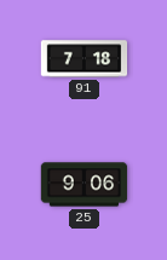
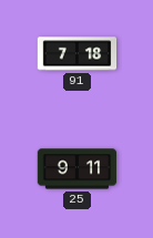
25: 9:06 -> 9:11
